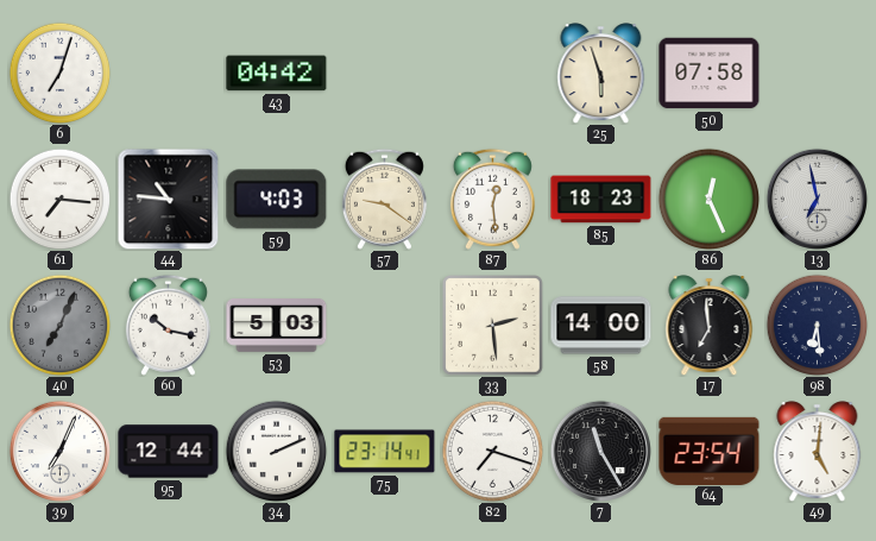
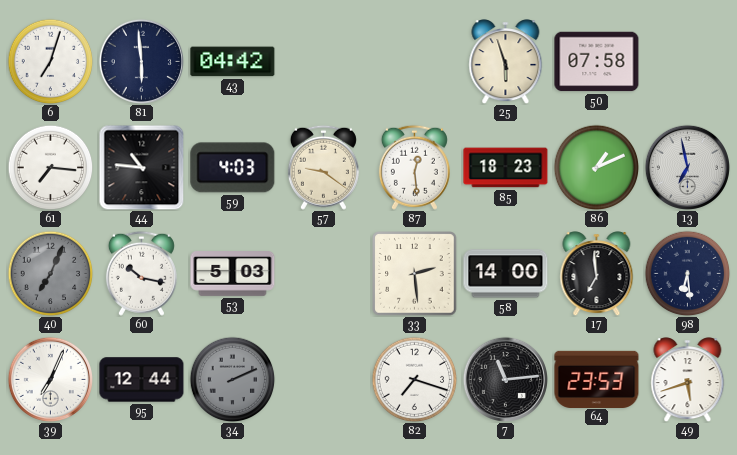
81: none -> 5:59
86: 12:26 -> 1:11
34 dial: white -> grey
75: 23:14 -> none
7: 11:25 -> 11:14
64: 23:54 -> 23:53
49: 5:01 -> 5:42
